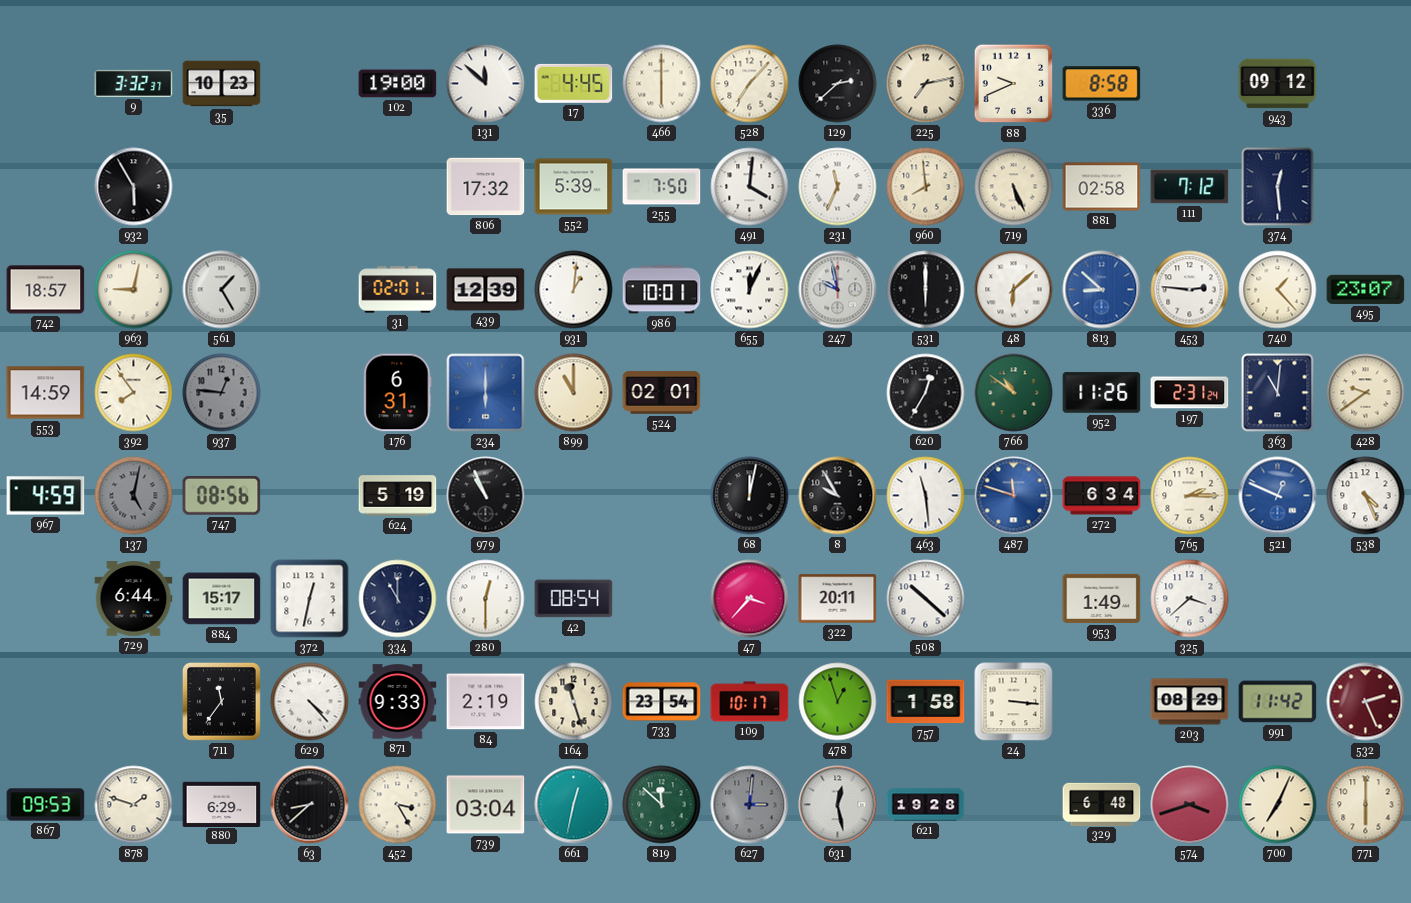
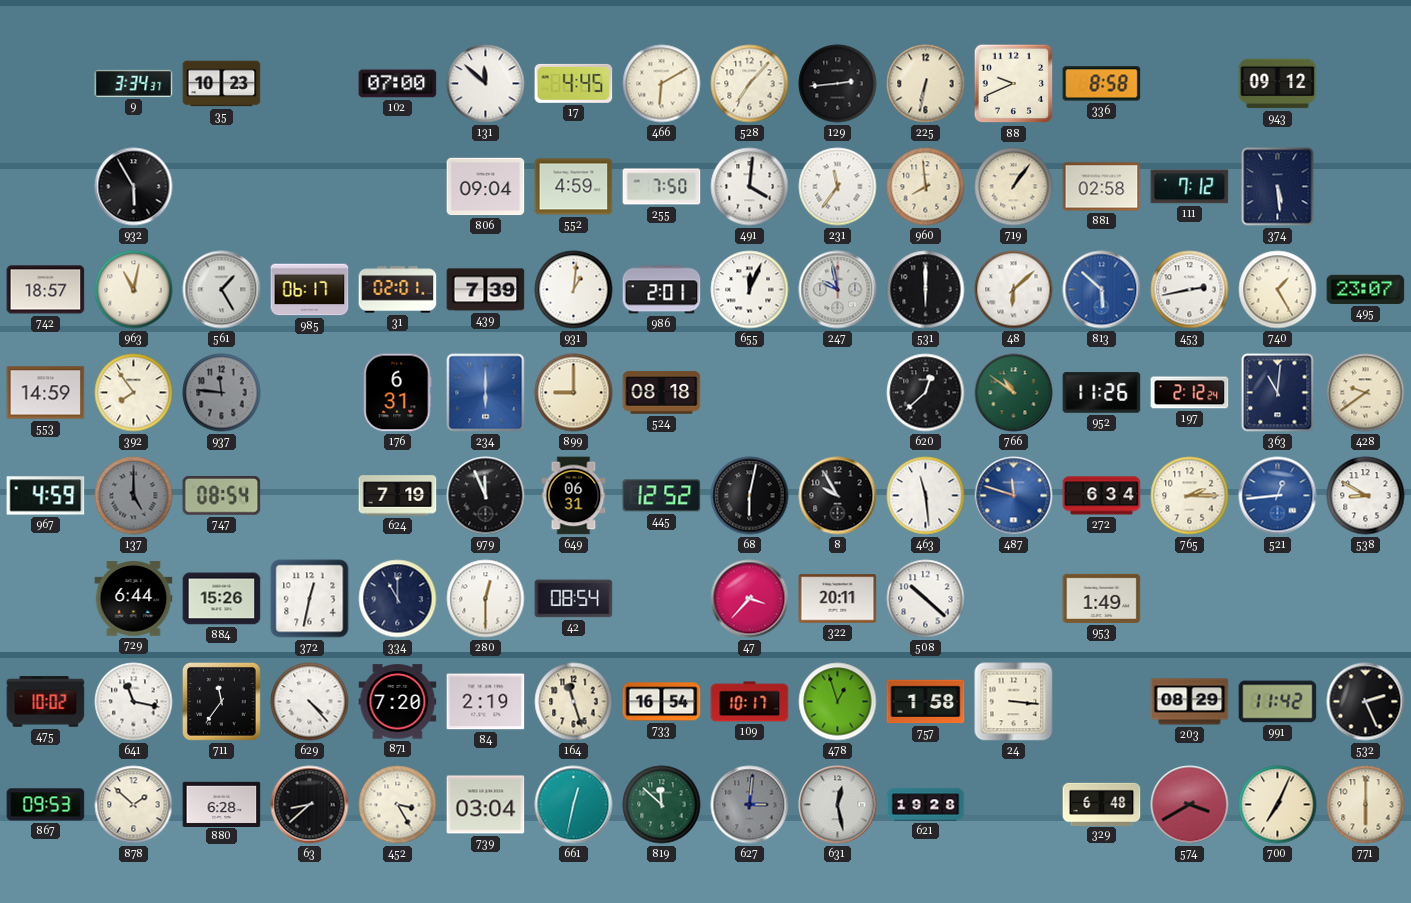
9: 3:32 -> 3:34
102: 19:00 -> 07:00
466: 6:00 -> 6:10
129: 2:38 -> 2:44
225: 7:13 -> 6:32
806: 17:32 -> 09:04
552: 5:39 -> 4:59
231: 11:34 -> 11:36
719: 5:26 -> 1:06
374: 12:29 -> 5:29
963: 9:02 -> 11:02
985: none -> 06:17
439: 12:39 -> 7:39
986: 10:01 -> 2:01
813: 8:52 -> 5:52
453: 2:46 -> 2:43
740: 1:23 -> 1:25
937: 12:46 -> 11:46
899: 11:00 -> 9:00
524: 02:01 -> 08:18
620: 12:35 -> 12:38
197: 2:31 -> 2:12
137: 5:02 -> 5:00
747: 08:56 -> 08:54
624: 5:19 -> 7:19
979: 10:56 -> 11:56
649: none -> 06:31
445: none -> 12:52
68: 12:02 -> 6:02
521: 12:49 -> 12:44
538: 4:26 -> 8:50
884: 15:17 -> 15:26
325: 3:38 -> none
475: none -> 10:02
641: none -> 11:17
871: 9:33 -> 7:20
733: 23:54 -> 16:54
532 dial: burgundy -> black
878: 1:48 -> 1:52
880: 6:29 -> 6:28
574: 3:42 -> 3:40
